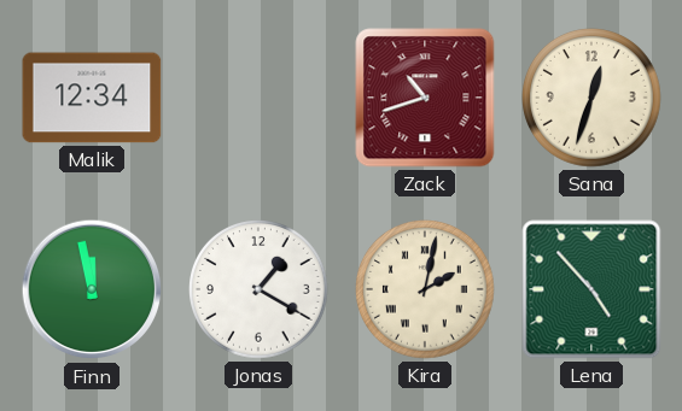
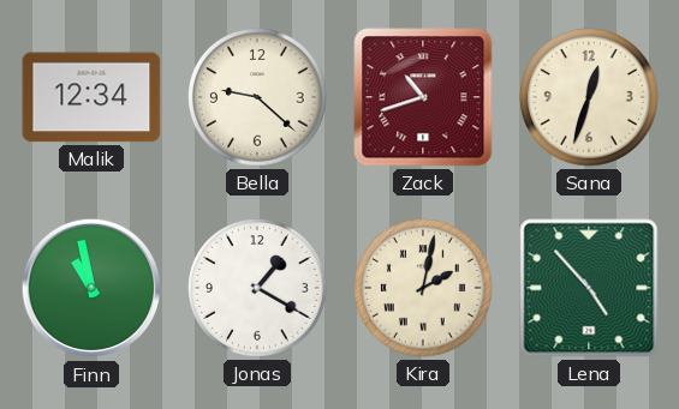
Bella: none -> 9:22
Finn: 11:58 -> 10:58
